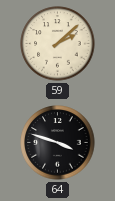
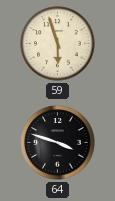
59: 2:08 -> 5:57
